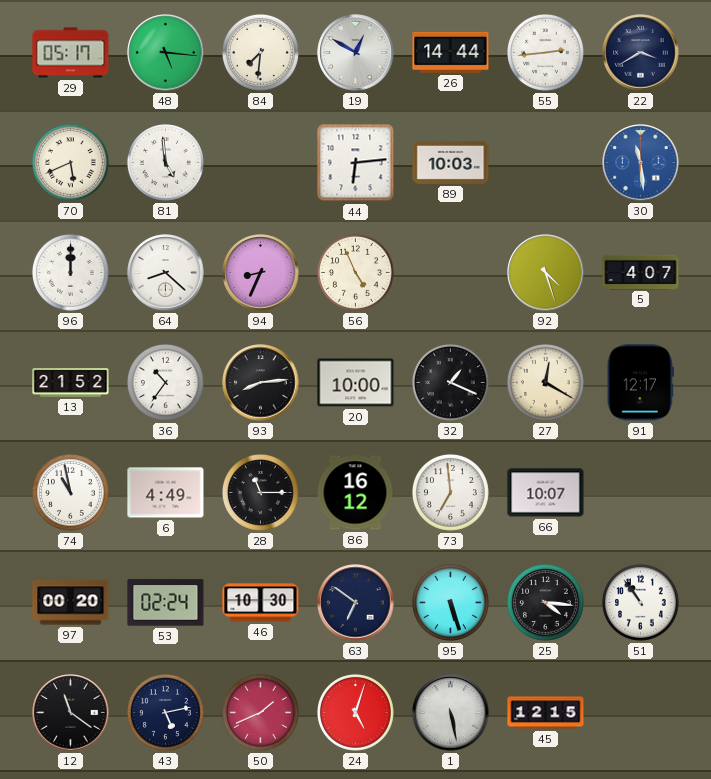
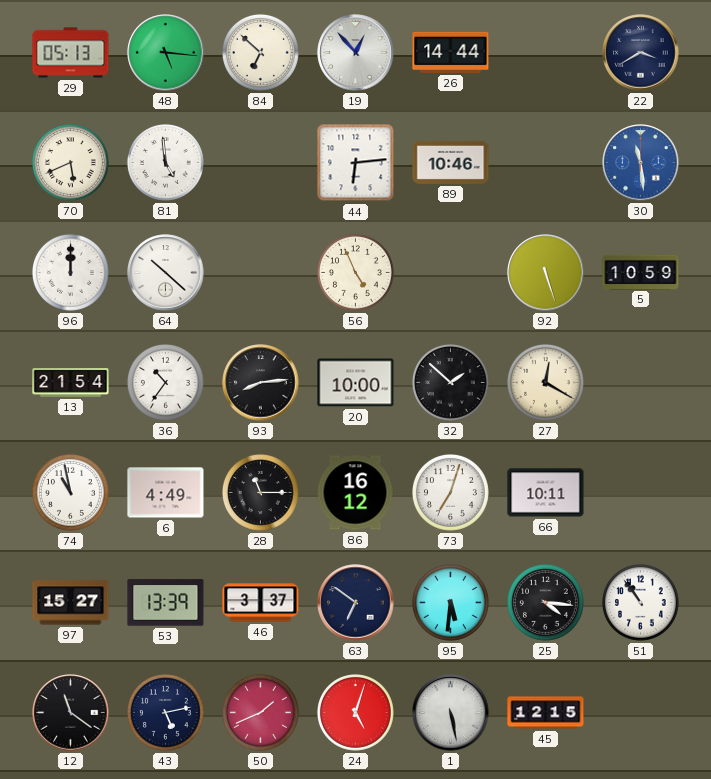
29: 05:17 -> 05:13
84: 7:31 -> 6:52
19: 12:50 -> 12:53
55: 2:44 -> none
89: 10:03 -> 10:46
64: 8:22 -> 10:22
94: 8:34 -> none
92: 4:27 -> 5:27
5: 4:07 -> 10:59
13: 21:52 -> 21:54
32: 1:19 -> 1:52
91: 12:17 -> none
73: 6:59 -> 7:03
66: 10:07 -> 10:11
97: 00:20 -> 15:27
53: 02:24 -> 13:39
46: 10:30 -> 3:37
95: 5:27 -> 5:31
